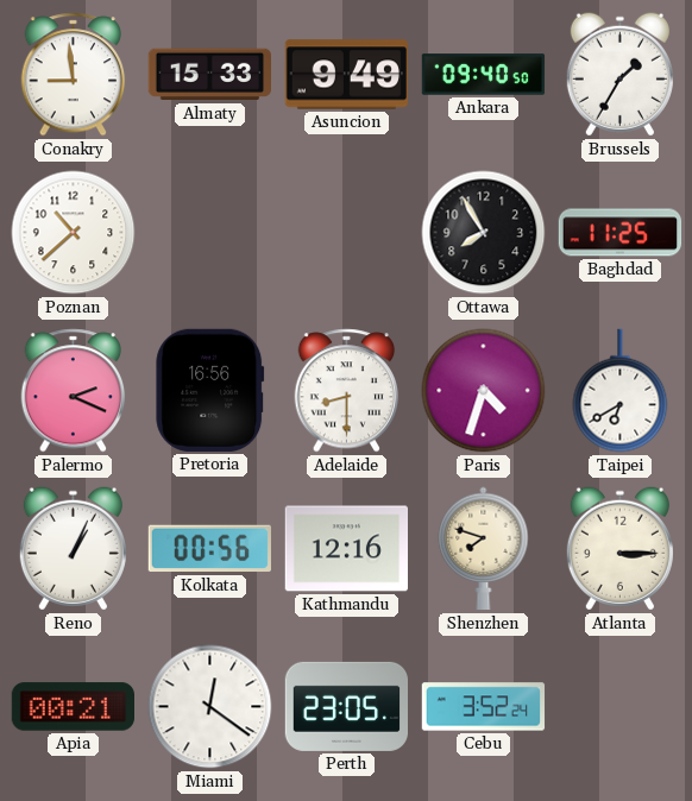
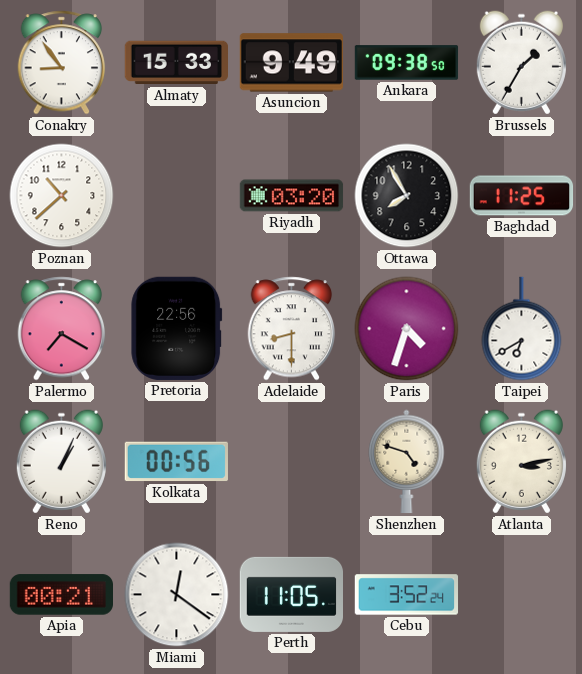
Conakry: 8:59 -> 8:54
Ankara: 09:40 -> 09:38
Riyadh: none -> 03:20
Palermo: 2:19 -> 7:20
Pretoria: 16:56 -> 22:56
Kathmandu: 12:16 -> none
Shenzhen: 7:48 -> 4:48
Atlanta: 3:15 -> 3:13
Perth: 23:05 -> 11:05
